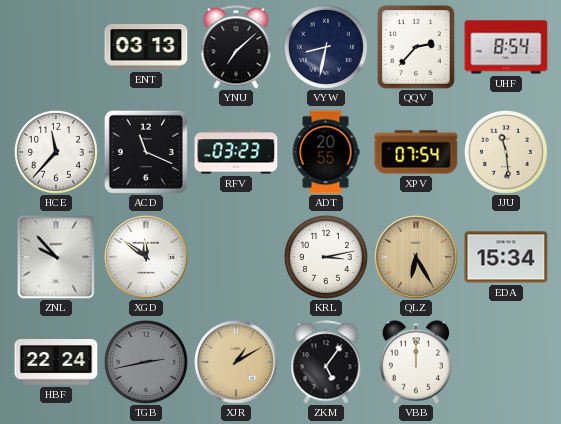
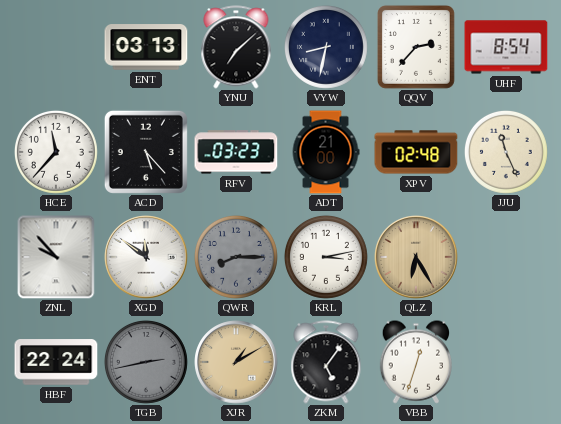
ACD: 11:19 -> 5:23
ADT: 20:55 -> 21:00
XPV: 07:54 -> 02:48
JJU: 11:29 -> 11:26
QWR: none -> 8:15
EDA: 15:34 -> none
VBB: 12:00 -> 12:33
